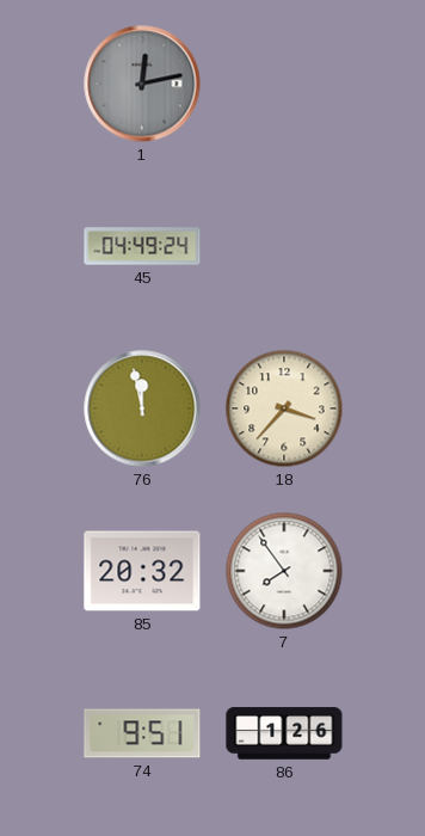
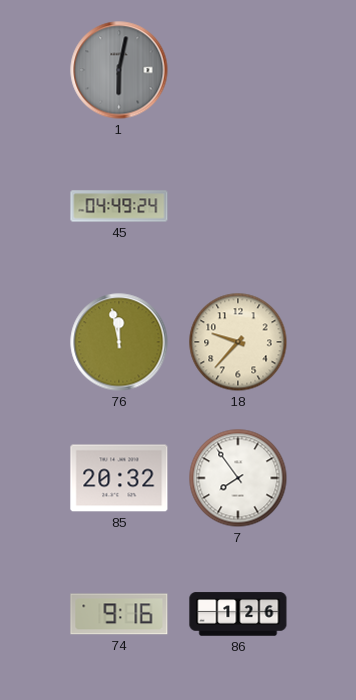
1: 12:13 -> 6:02
18: 3:37 -> 9:37
74: 9:51 -> 9:16
